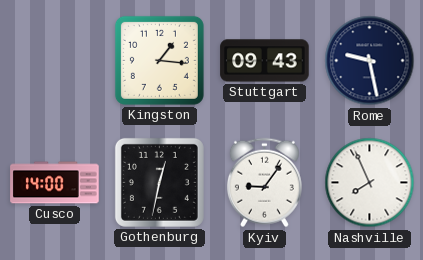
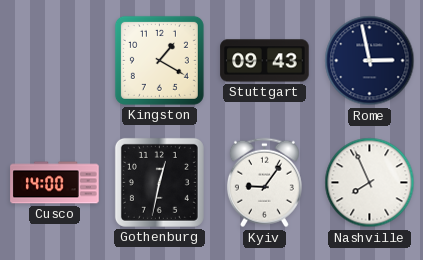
Kingston: 1:16 -> 1:20
Rome: 9:28 -> 2:58
